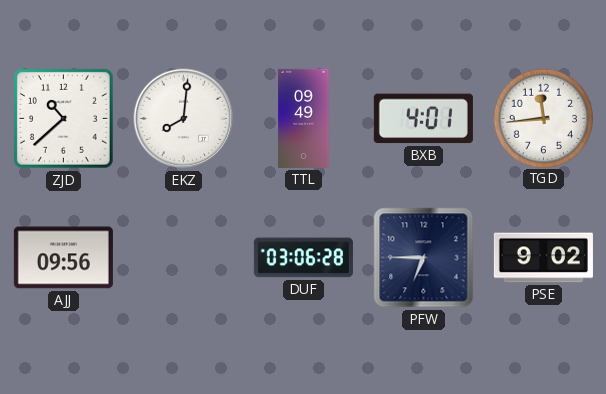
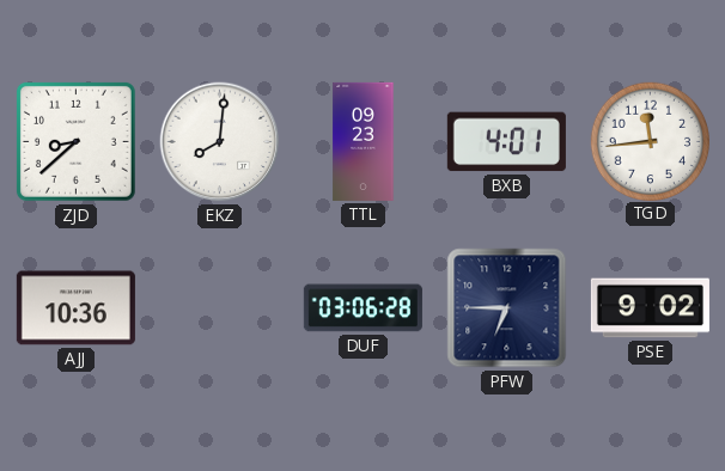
ZJD: 10:38 -> 8:38
TTL: 09:49 -> 09:23
AJJ: 09:56 -> 10:36
